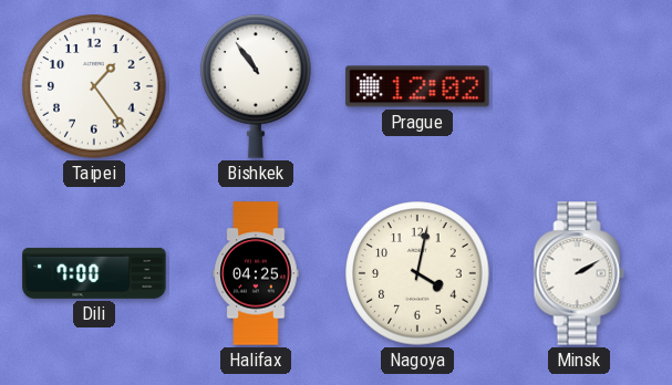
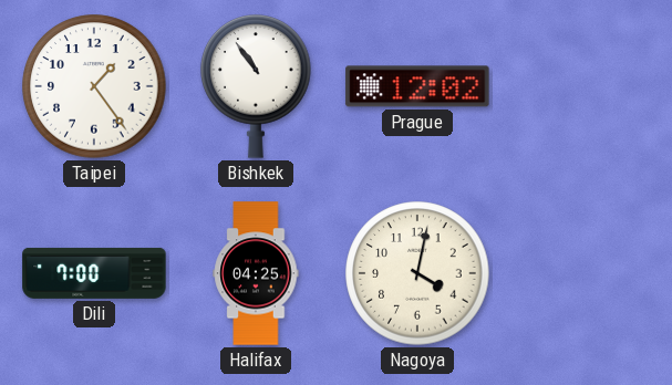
Minsk: 2:10 -> none
